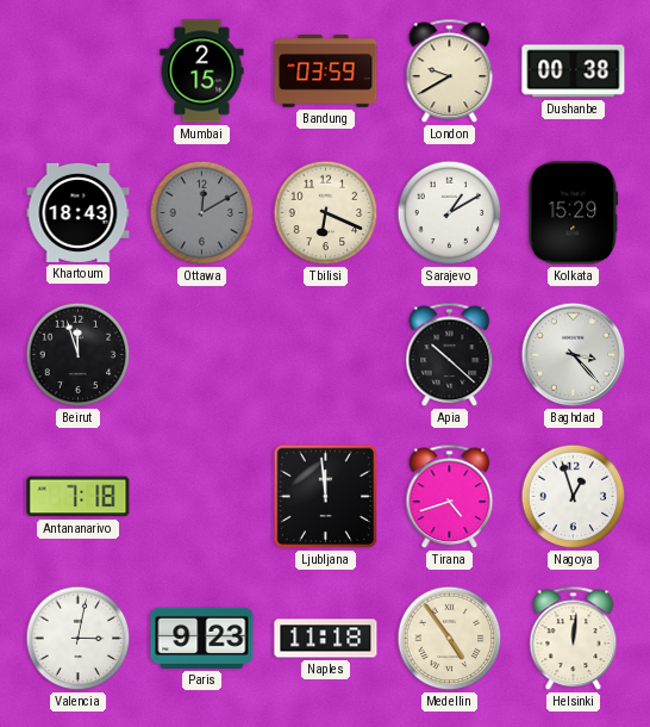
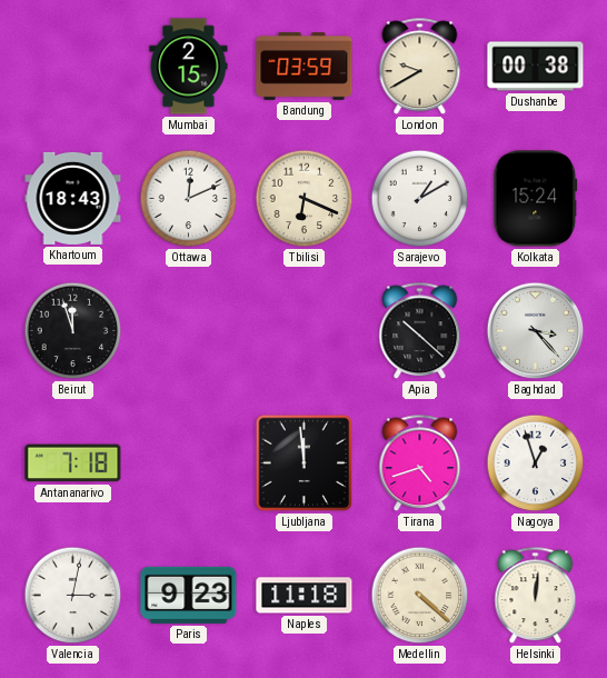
Ottawa: 12:10 -> 12:11
Ottawa dial: grey -> white
Kolkata: 15:29 -> 15:24
Medellin: 4:54 -> 4:22
